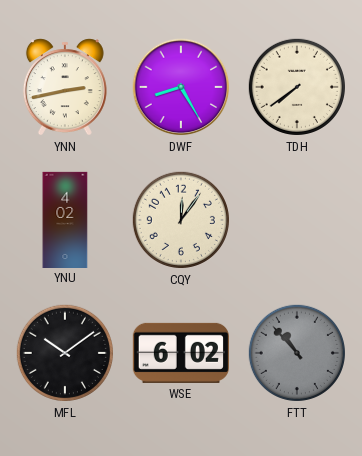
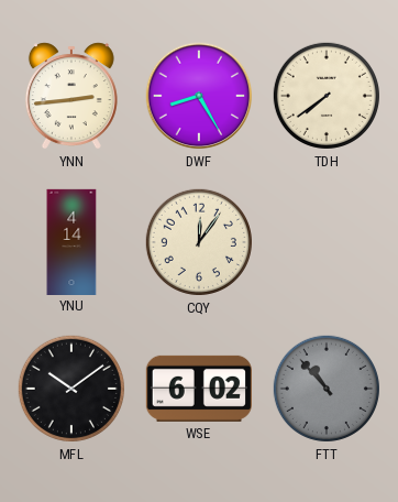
YNN: 2:43 -> 2:44
YNU: 4:02 -> 4:14
